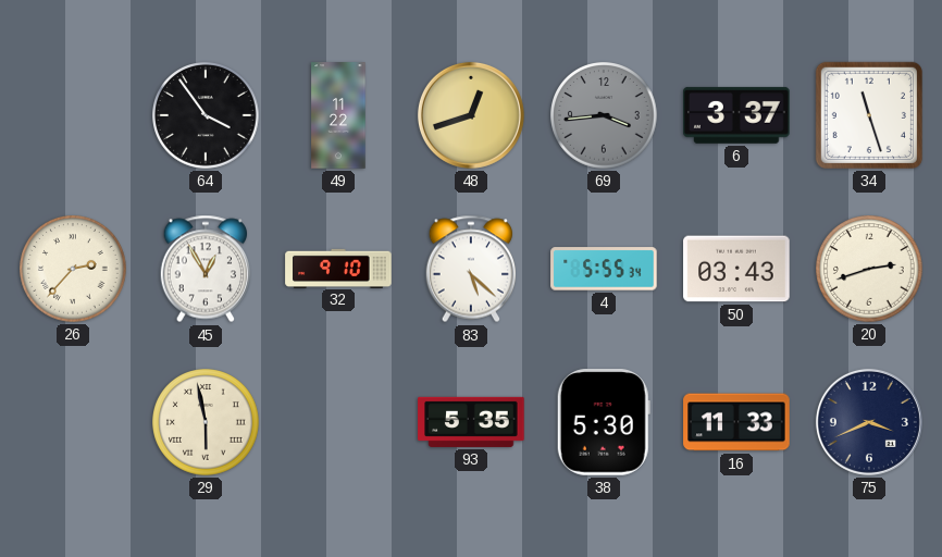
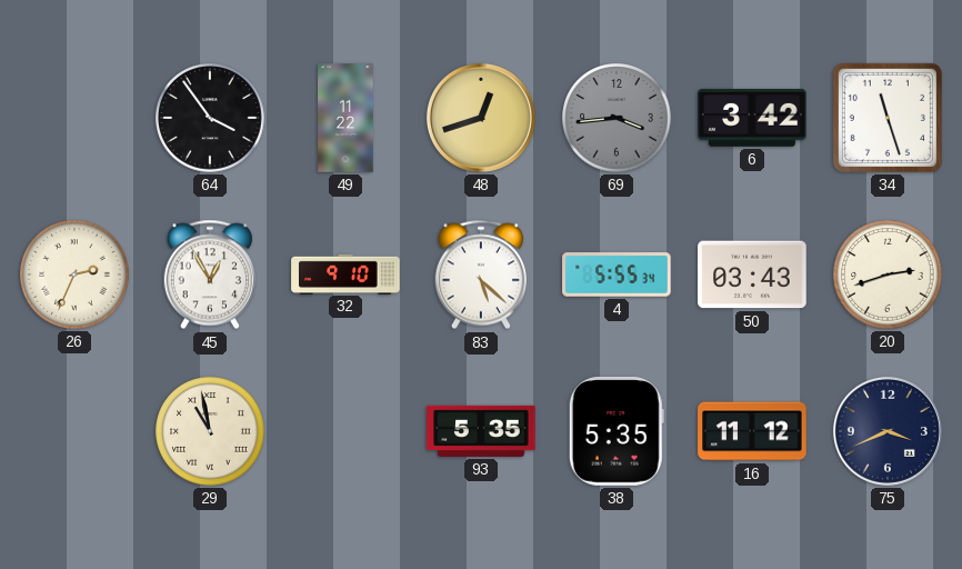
6: 3:37 -> 3:42
26: 2:37 -> 2:34
29: 5:58 -> 10:58
38: 5:30 -> 5:35
16: 11:33 -> 11:12
